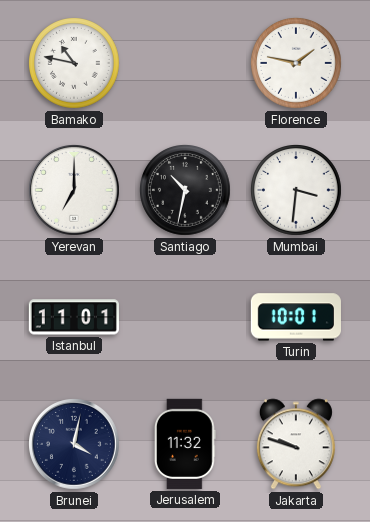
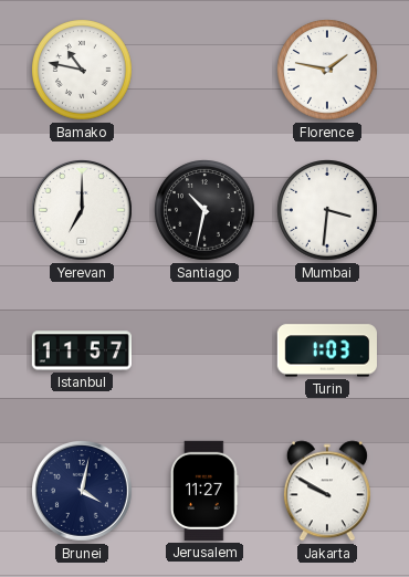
Istanbul: 11:01 -> 11:57
Turin: 10:01 -> 1:03
Jerusalem: 11:32 -> 11:27
Jakarta: 9:48 -> 9:50
